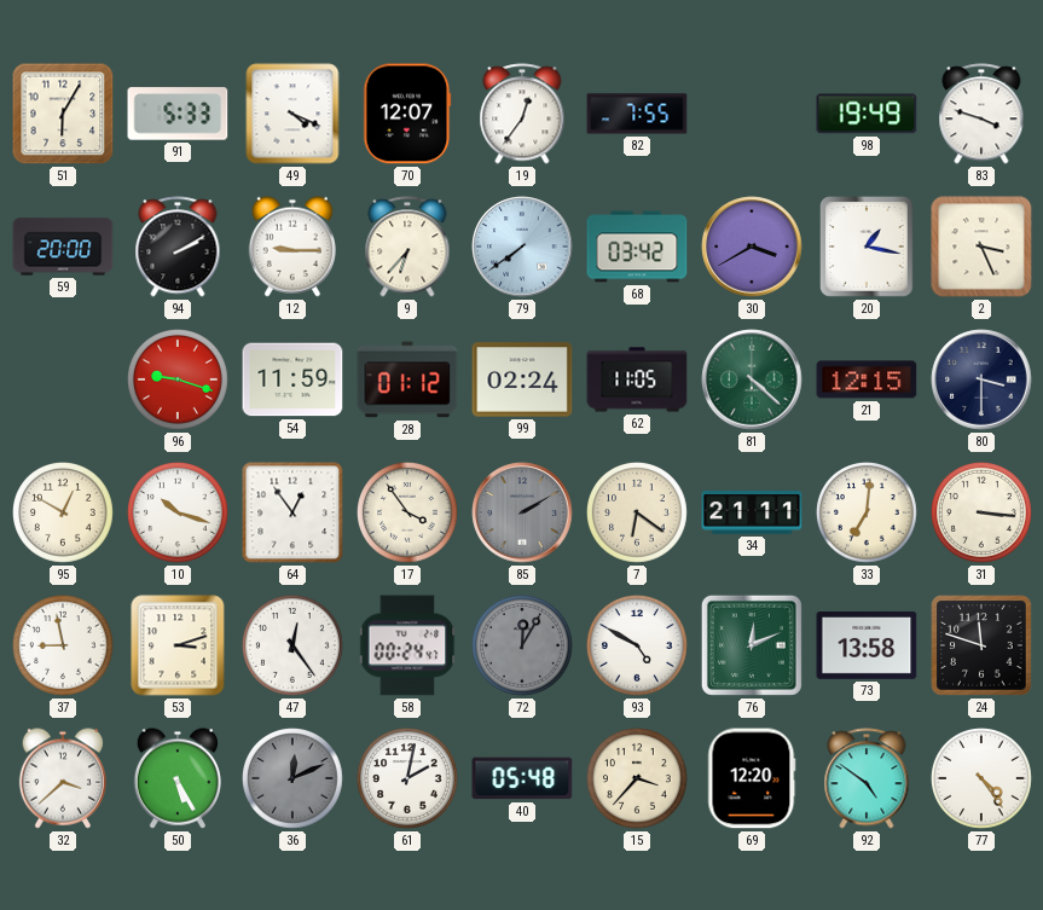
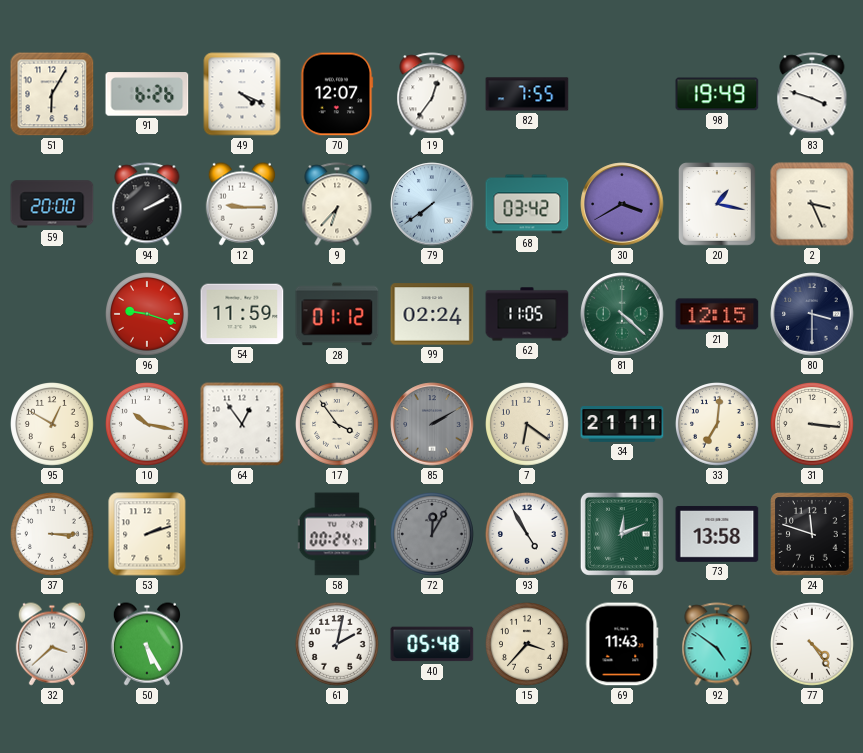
91: 5:33 -> 6:26
10: 10:18 -> 10:17
37: 8:58 -> 3:15
53: 3:12 -> 2:12
47: 12:24 -> none
93: 4:50 -> 4:55
36: 12:11 -> none
69: 12:20 -> 11:43
